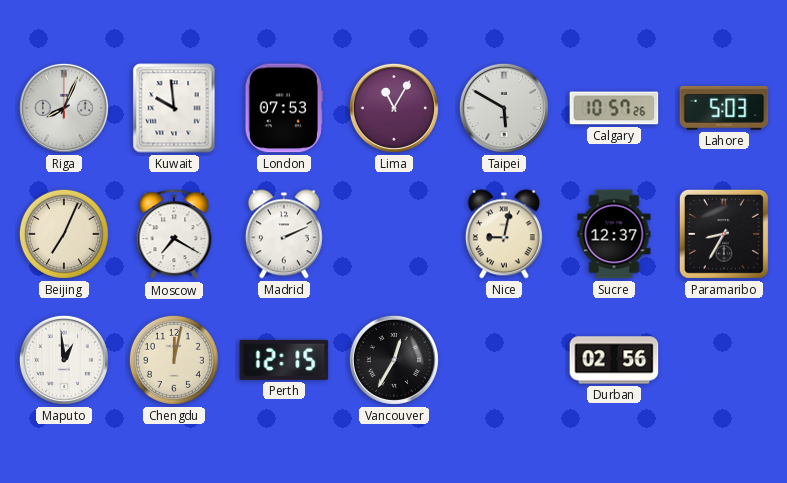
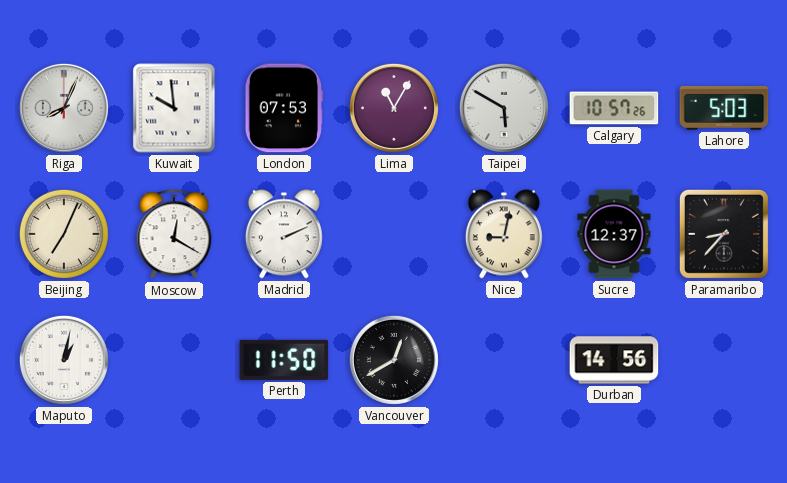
Moscow: 7:20 -> 12:20
Paramaribo: 8:35 -> 8:37
Maputo: 12:59 -> 1:02
Chengdu: 12:02 -> none
Perth: 12:15 -> 11:50
Vancouver: 12:35 -> 12:40
Durban: 02:56 -> 14:56
